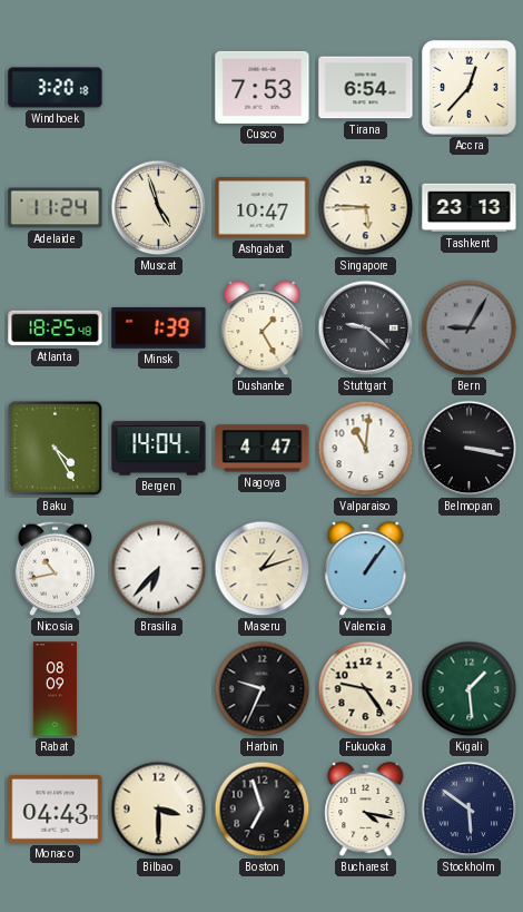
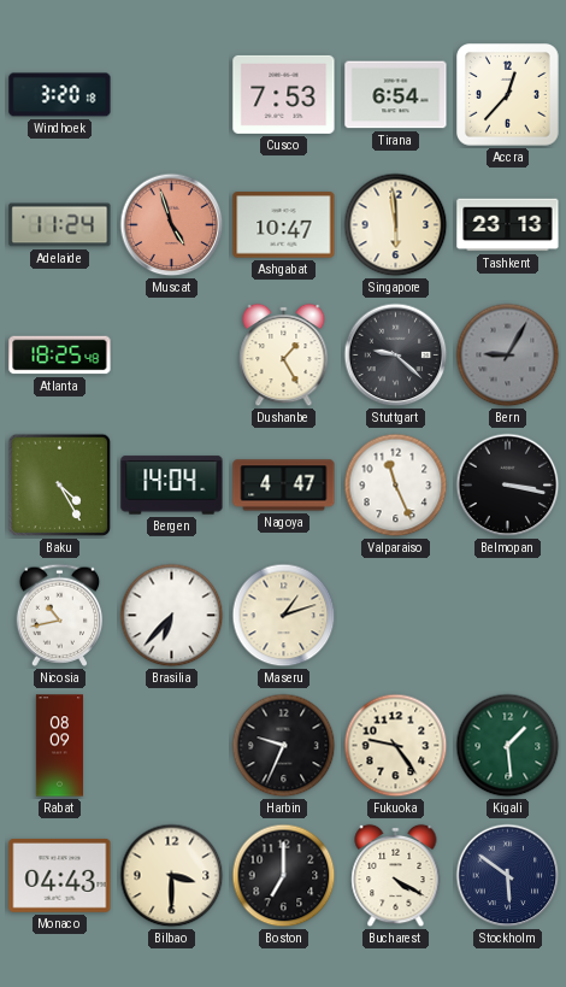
Muscat dial: cream -> salmon
Singapore: 5:45 -> 5:59
Minsk: 1:39 -> none
Valparaiso: 11:01 -> 11:26
Valencia: 1:06 -> none
Boston: 6:57 -> 7:00
Bucharest: 4:17 -> 4:20
